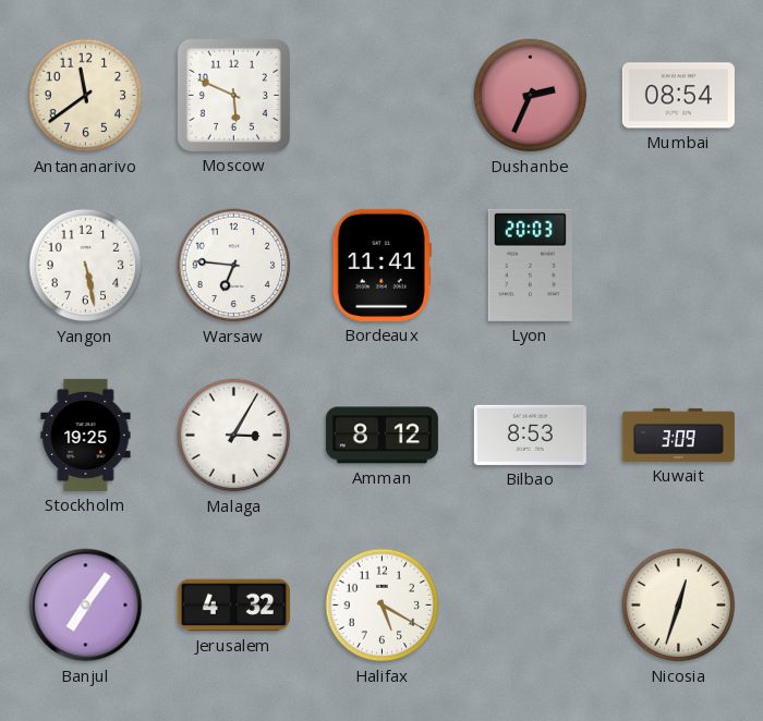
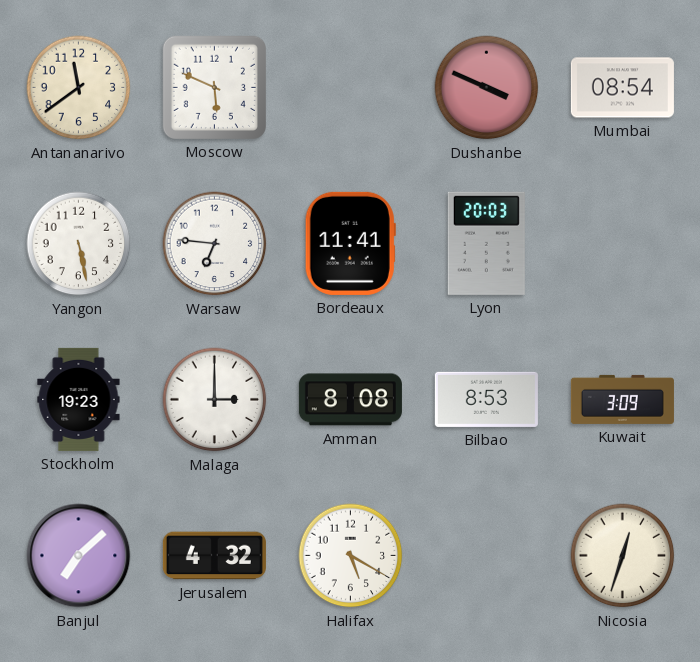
Dushanbe: 2:34 -> 3:49
Stockholm: 19:25 -> 19:23
Malaga: 3:05 -> 3:00
Amman: 8:12 -> 8:08
Banjul: 7:06 -> 7:08
